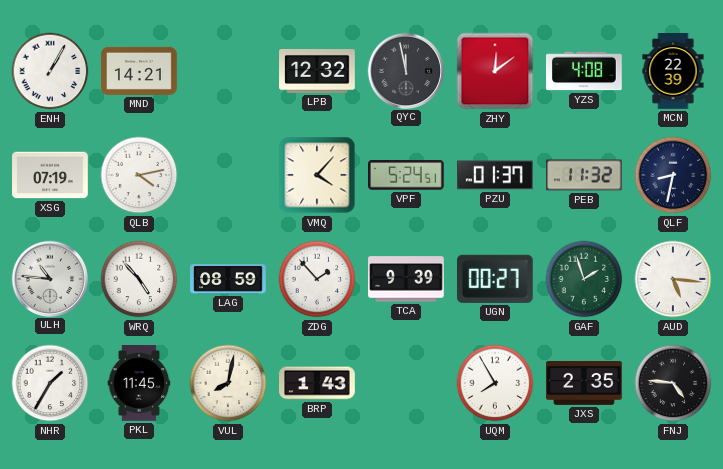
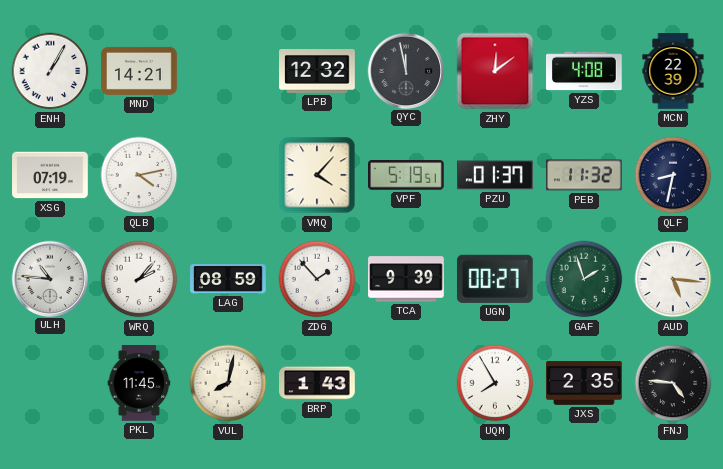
VPF: 5:24 -> 5:19
WRQ: 4:53 -> 2:07
NHR: 1:35 -> none
